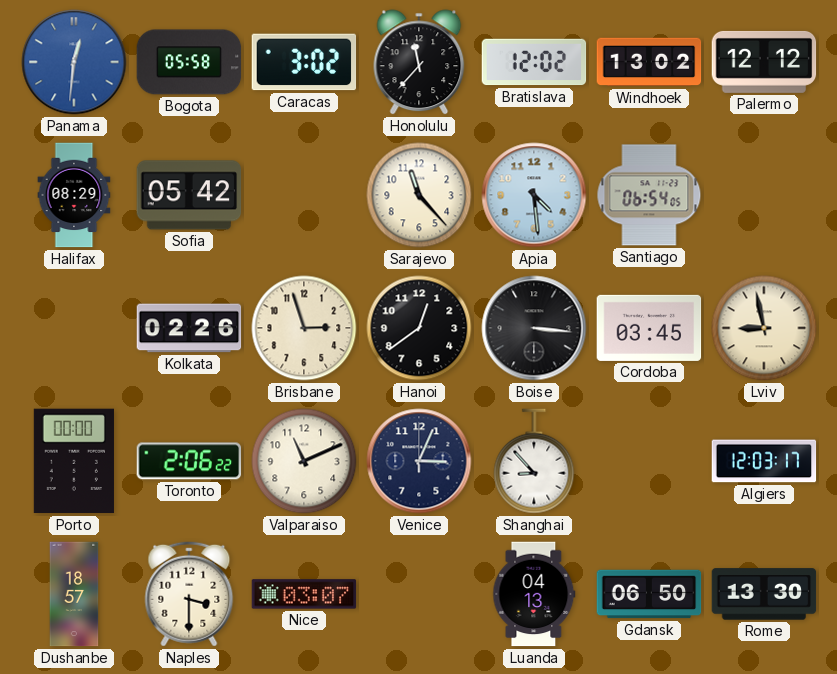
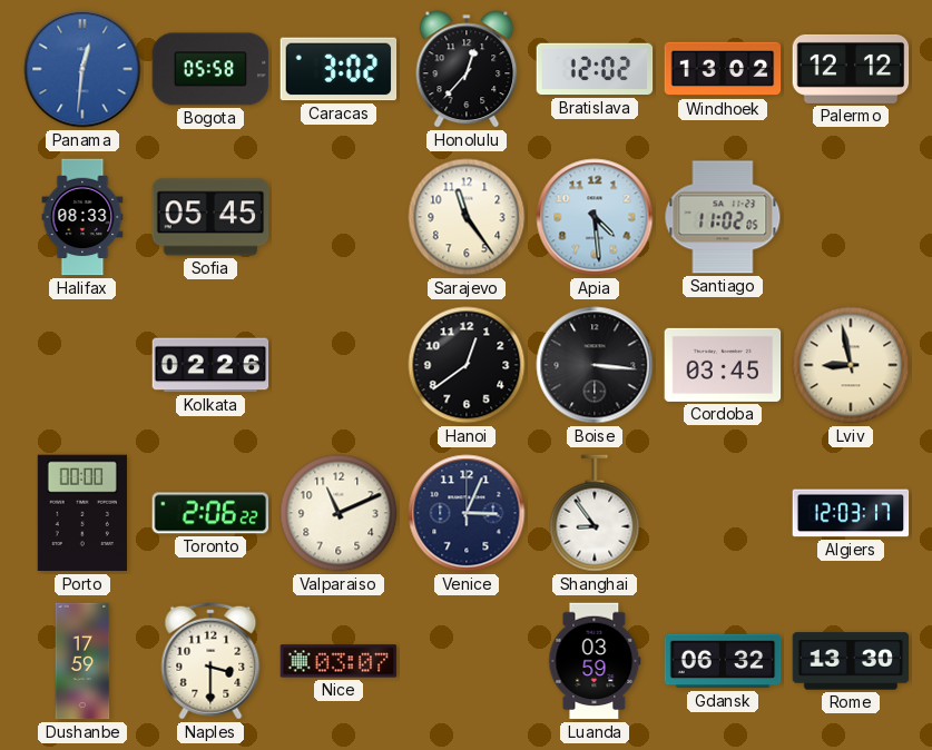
Honolulu: 11:37 -> 12:37
Halifax: 08:29 -> 08:33
Sofia: 05:42 -> 05:45
Sarajevo: 11:23 -> 11:24
Santiago: 06:54 -> 11:02
Brisbane: 2:57 -> none
Shanghai: 8:53 -> 8:54
Dushanbe: 18:57 -> 17:59
Luanda: 04:13 -> 03:59
Gdansk: 06:50 -> 06:32
